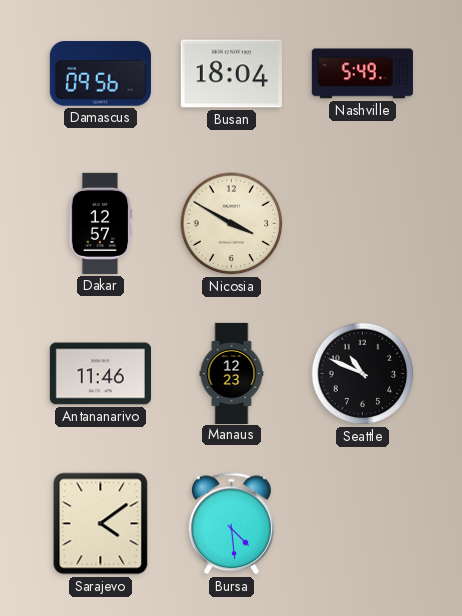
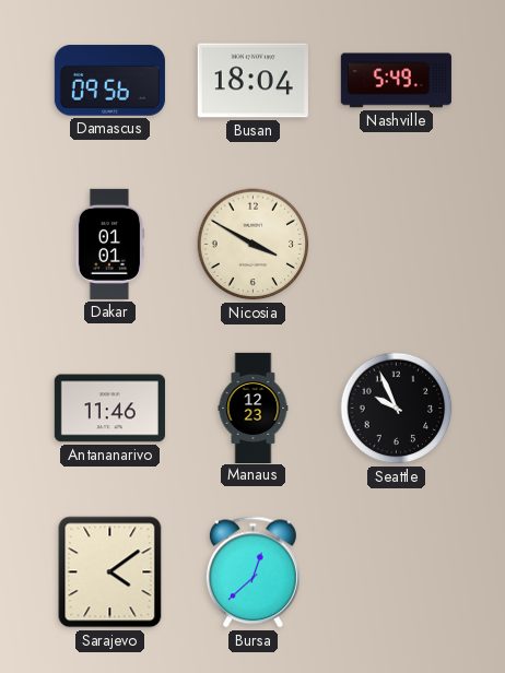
Dakar: 12:57 -> 01:01
Seattle: 10:49 -> 9:56
Bursa: 4:29 -> 12:38
